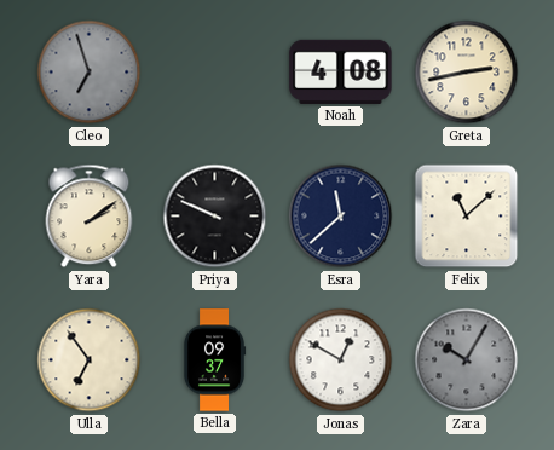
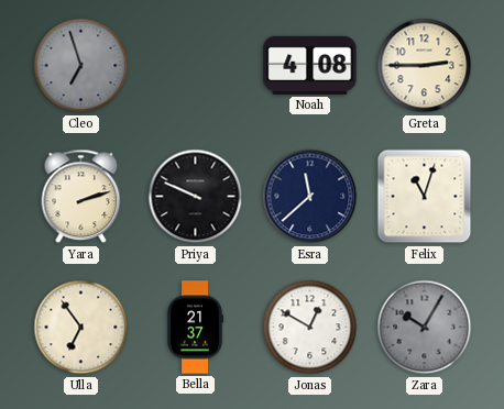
Greta: 2:43 -> 2:45
Yara: 2:09 -> 2:12
Felix: 11:08 -> 11:03
Bella: 09:37 -> 21:37
